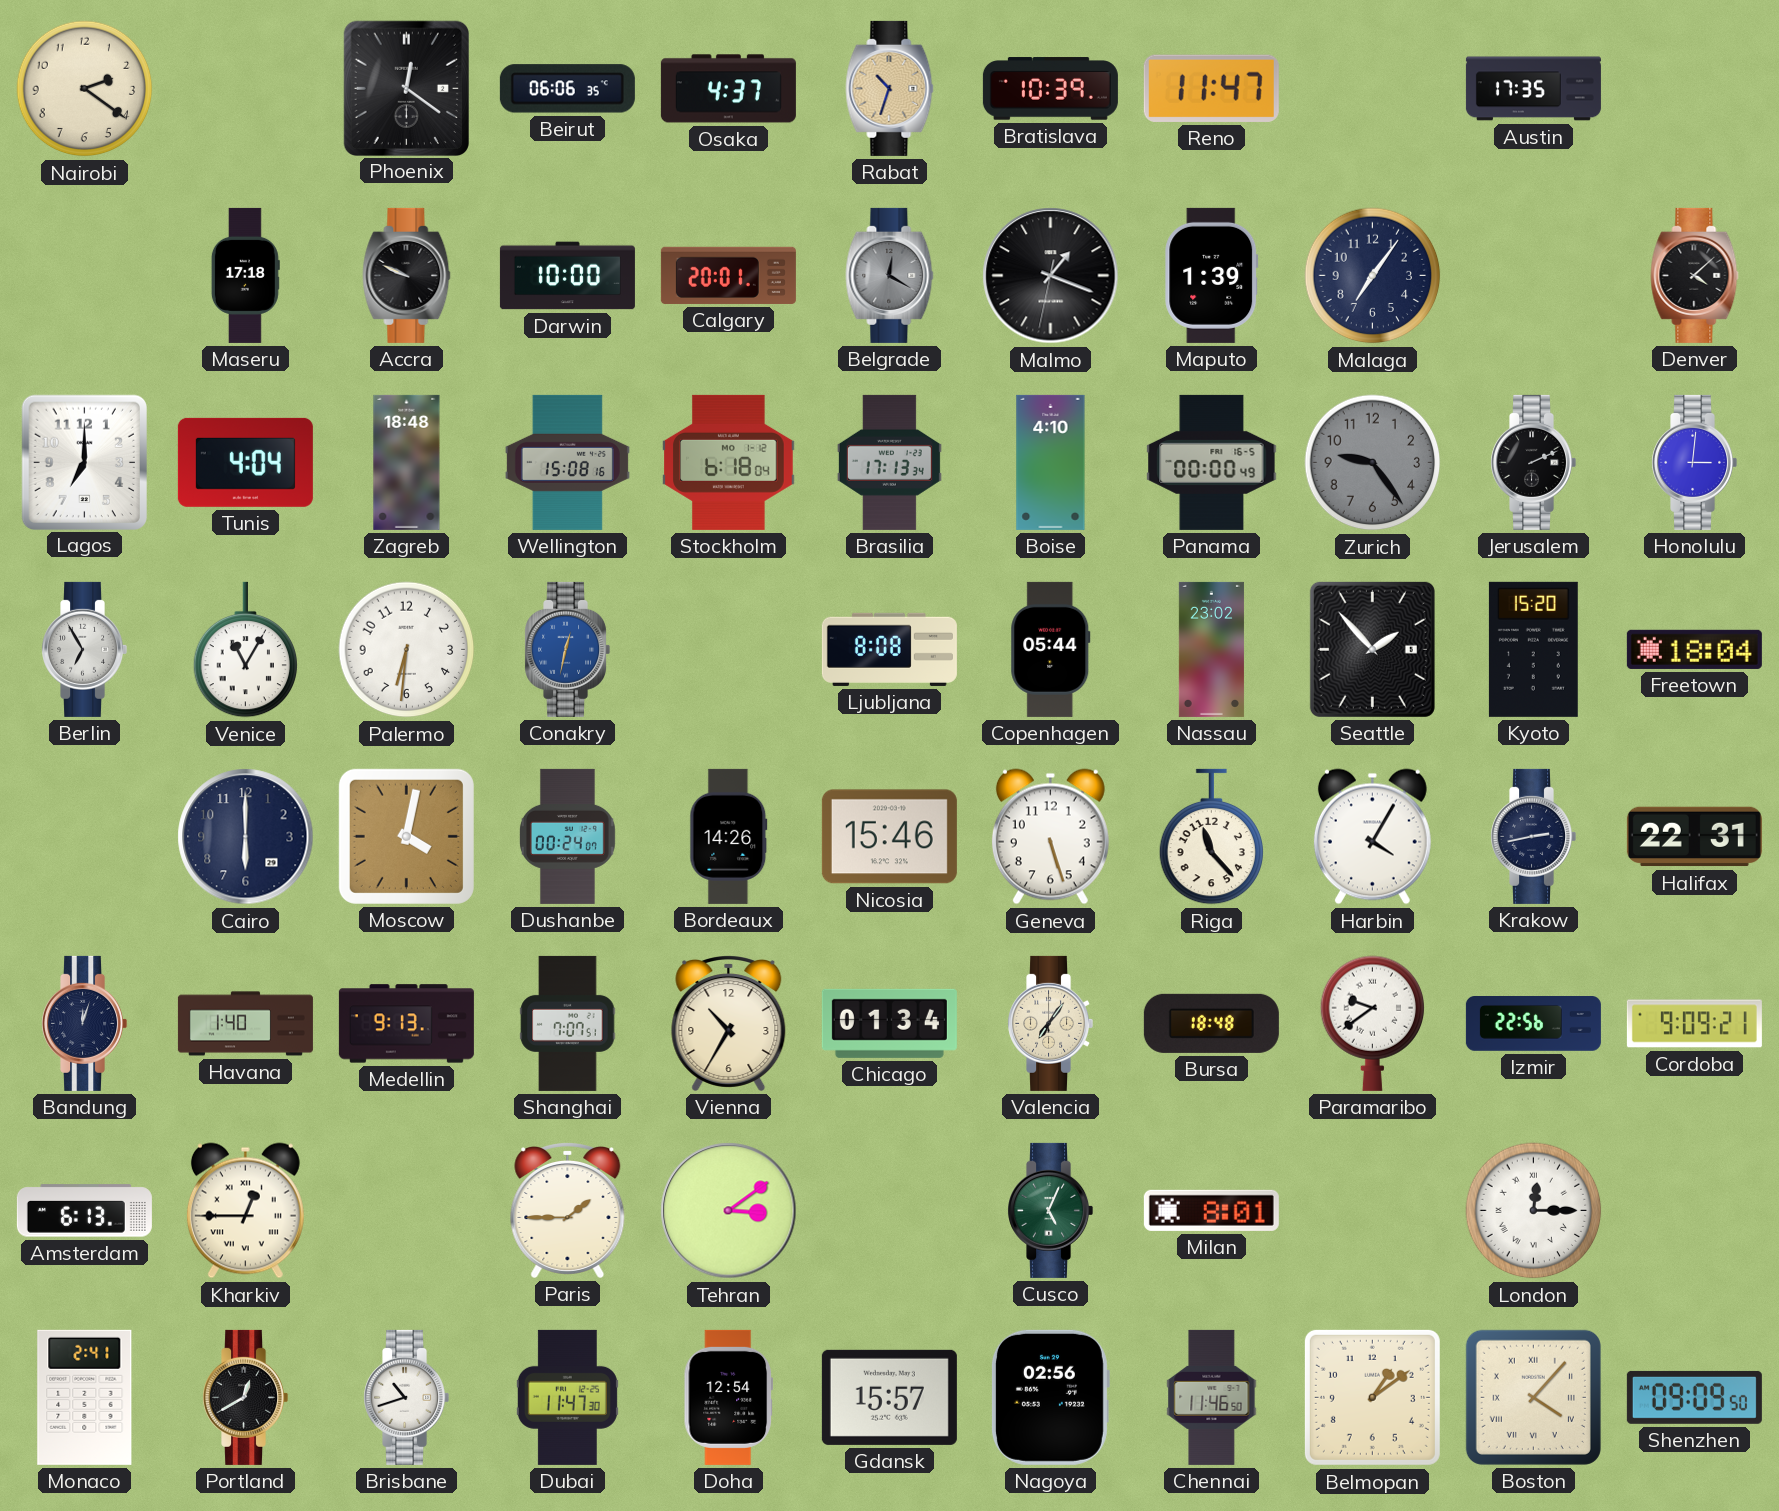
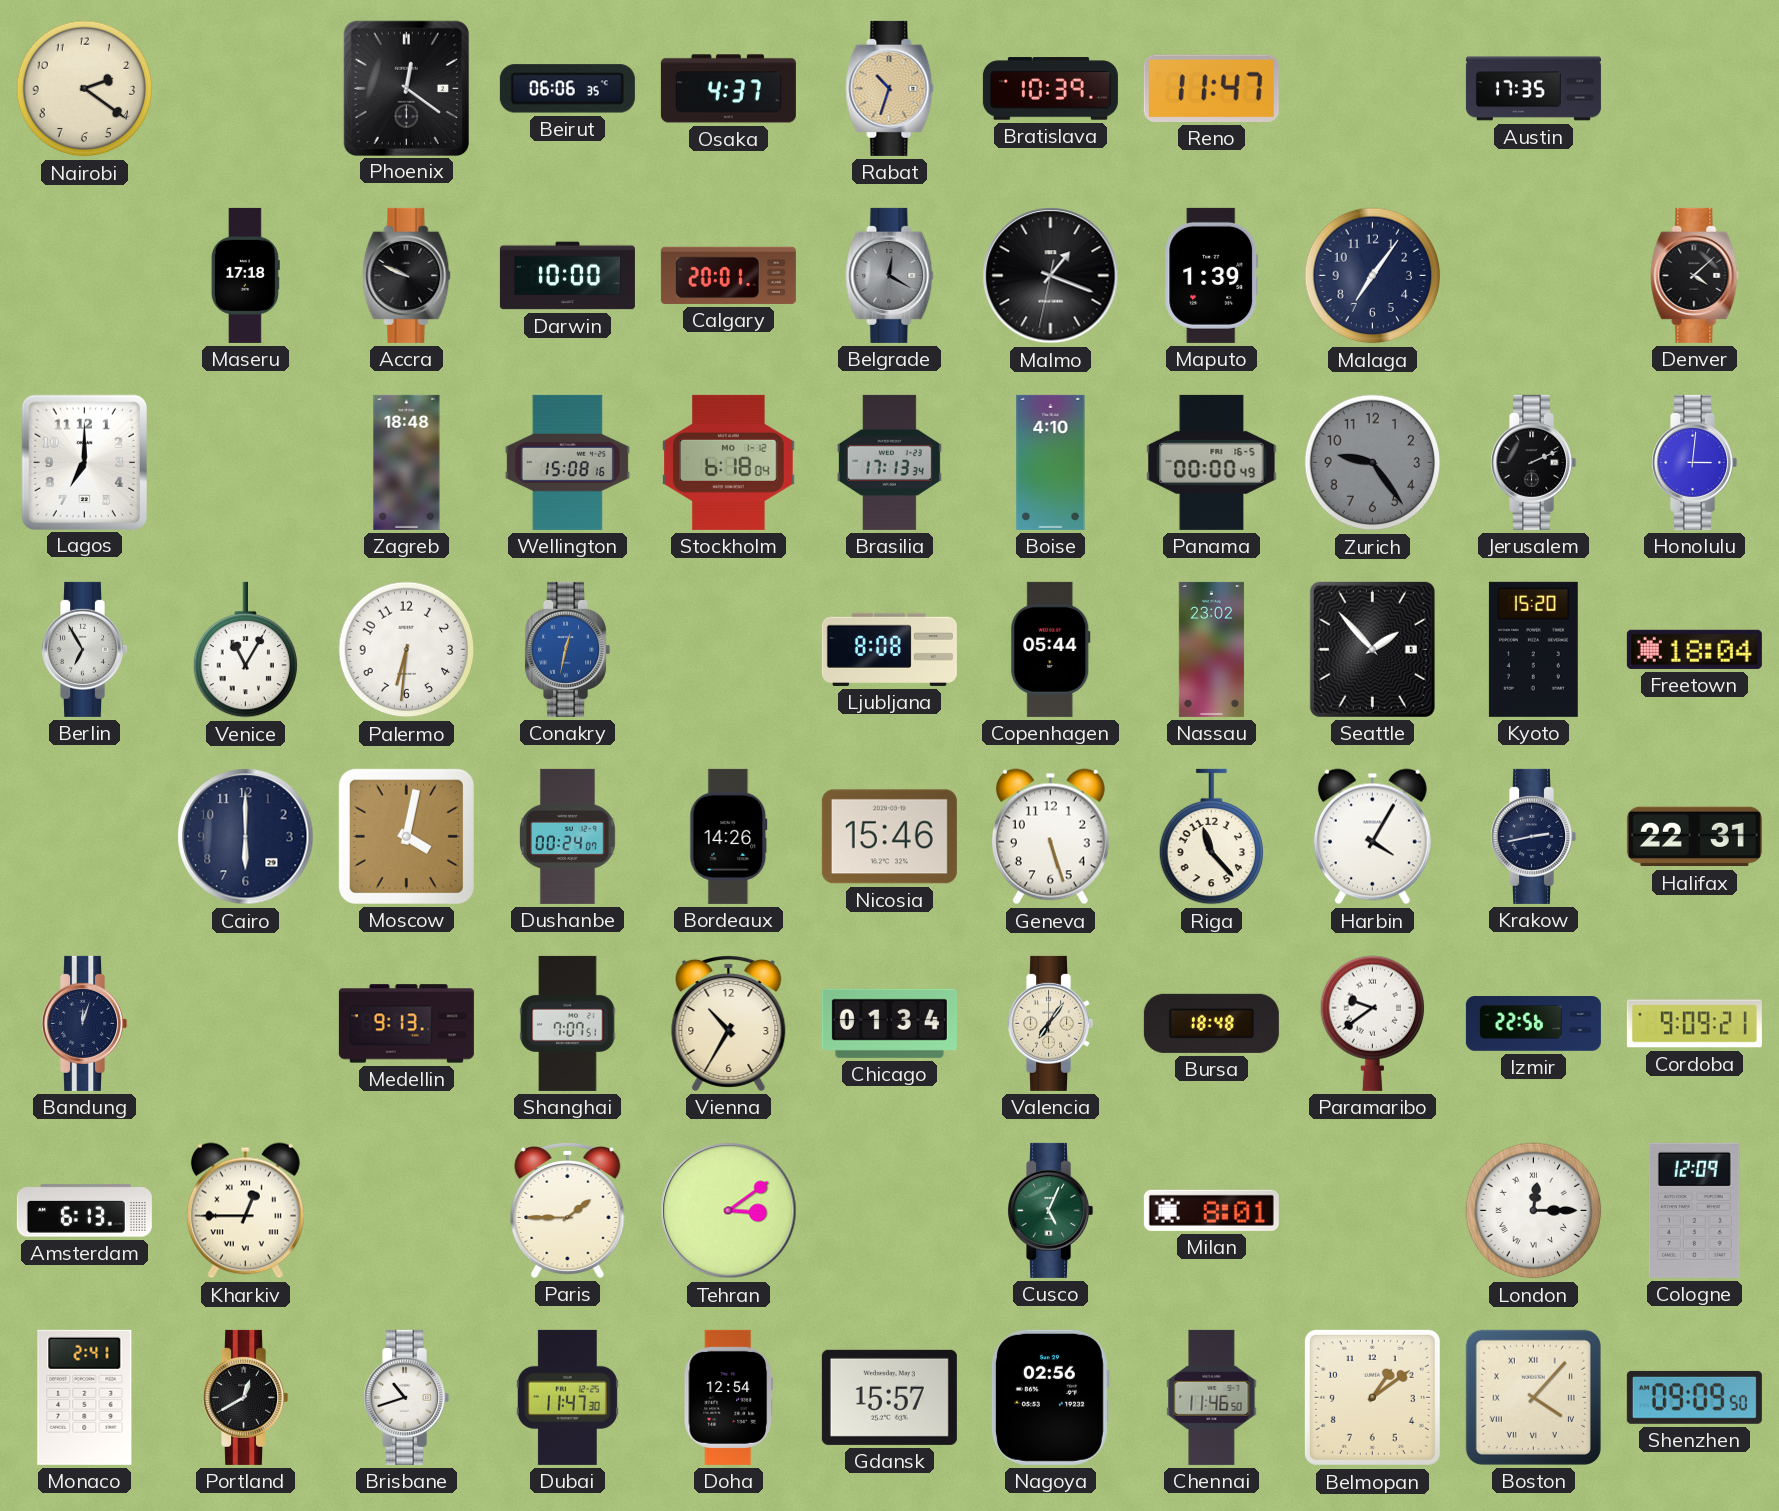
Tunis: 4:04 -> none
Havana: 1:40 -> none
Cologne: none -> 12:09
